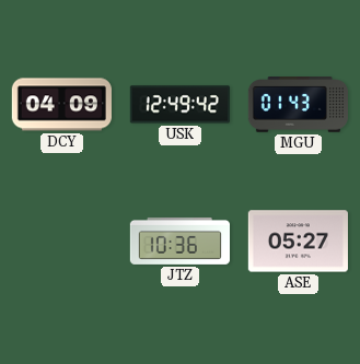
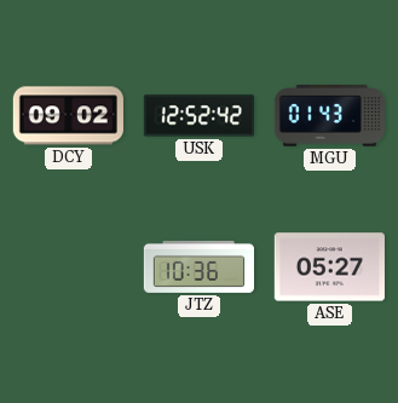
DCY: 04:09 -> 09:02
USK: 12:49 -> 12:52
